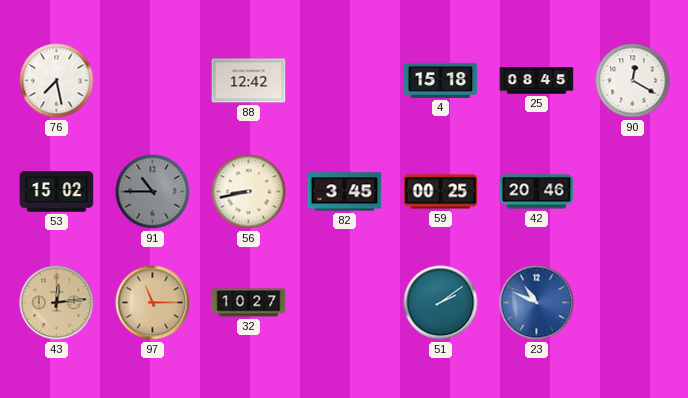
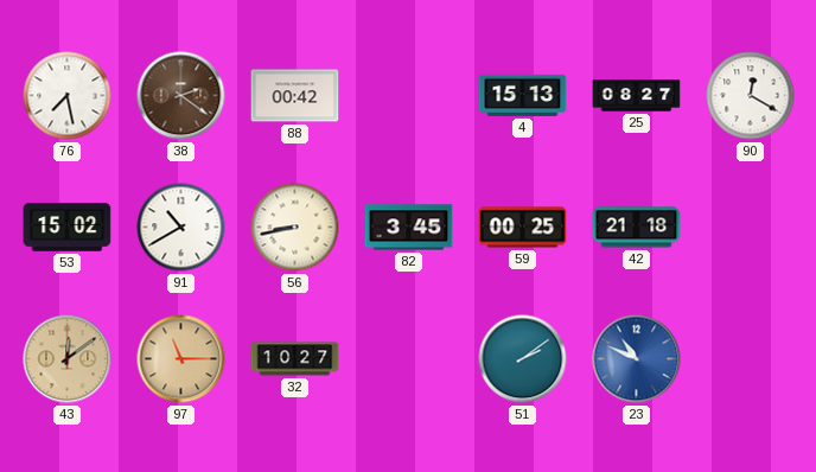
38: none -> 2:21
88: 12:42 -> 00:42
4: 15:18 -> 15:13
25: 08:45 -> 08:27
91: 10:45 -> 10:40
91 dial: grey -> white
42: 20:46 -> 21:18
43: 12:14 -> 12:09
